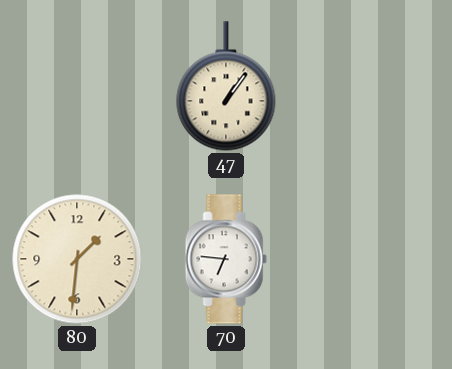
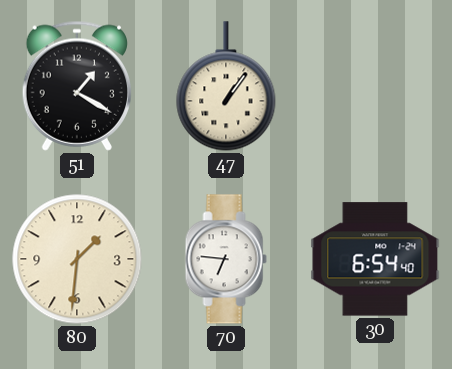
51: none -> 1:20
30: none -> 6:54
